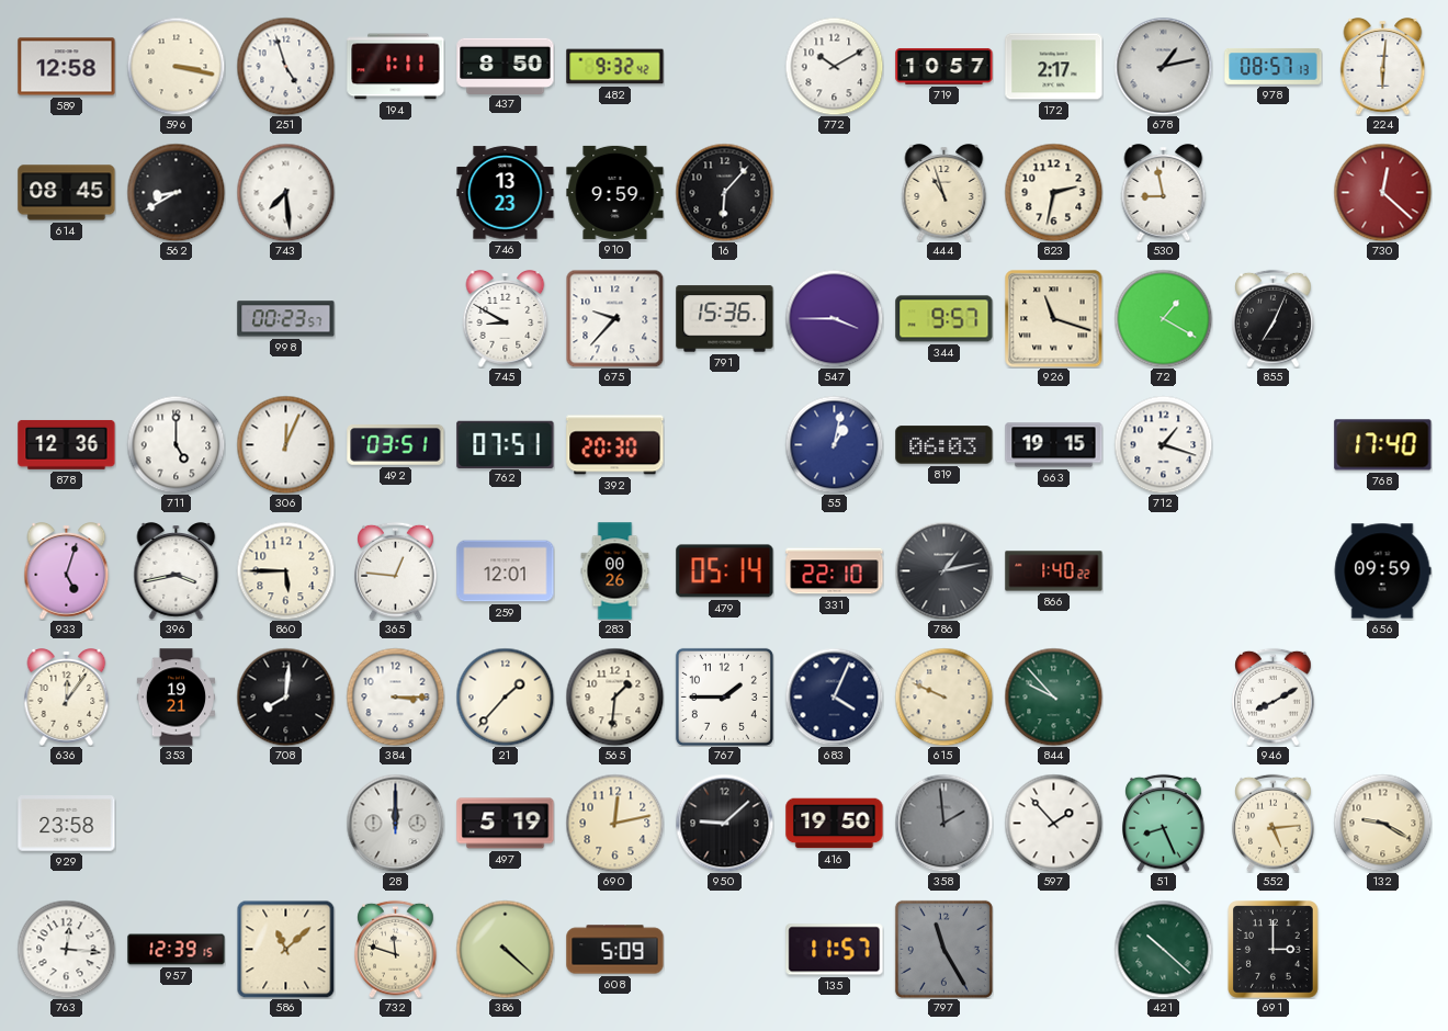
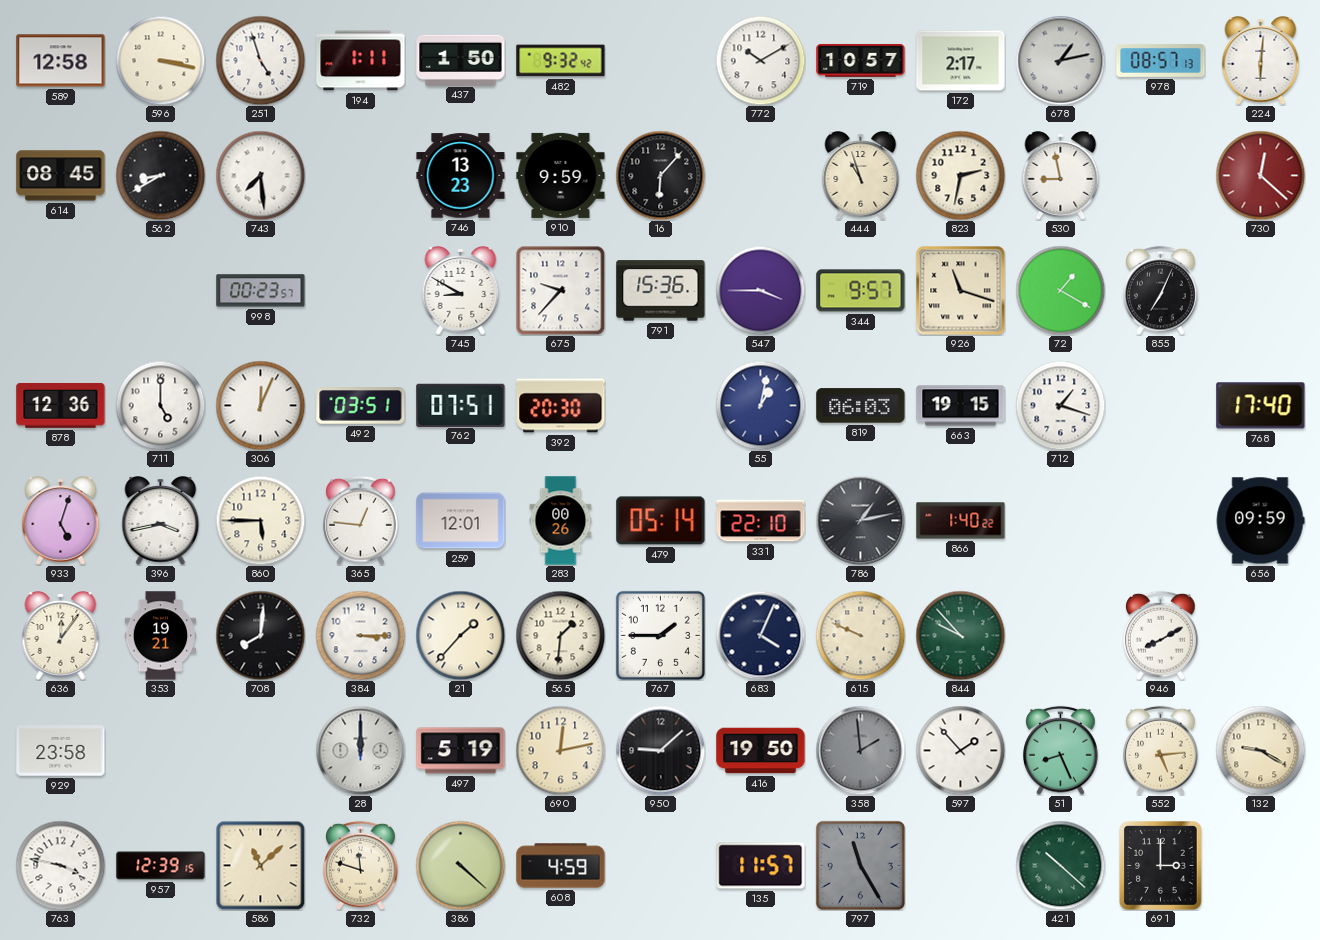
437: 8:50 -> 1:50
763: 12:16 -> 3:47
608: 5:09 -> 4:59
